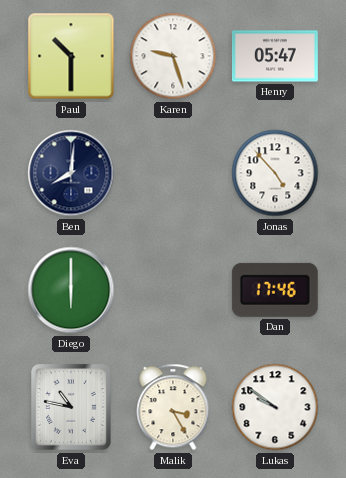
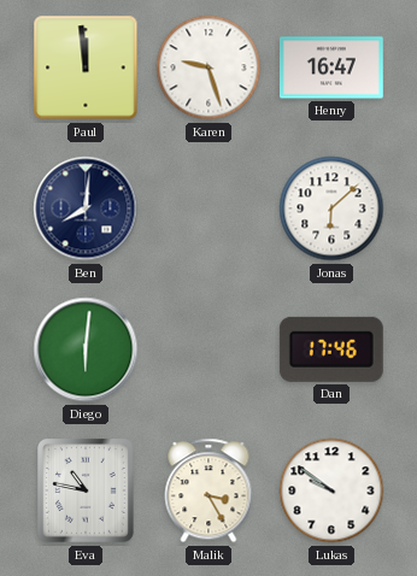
Paul: 10:30 -> 11:59
Henry: 05:47 -> 16:47
Jonas: 4:53 -> 6:08
Diego: 6:00 -> 6:01
